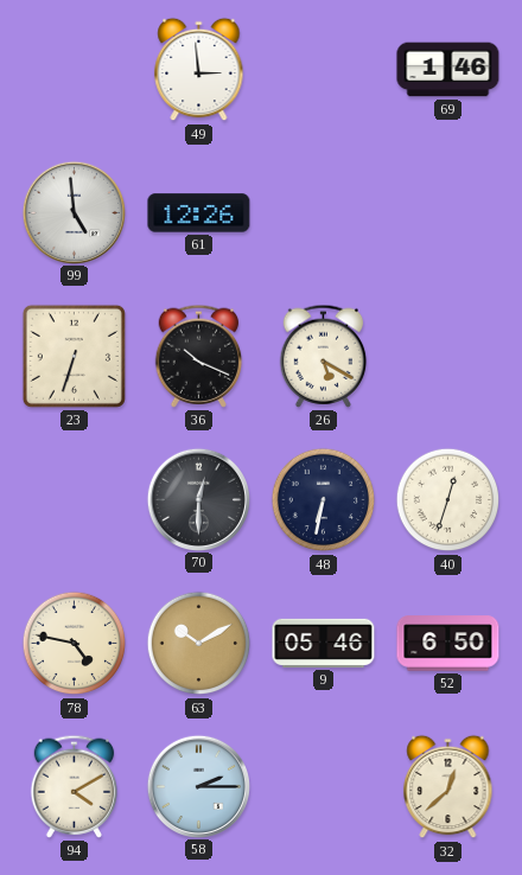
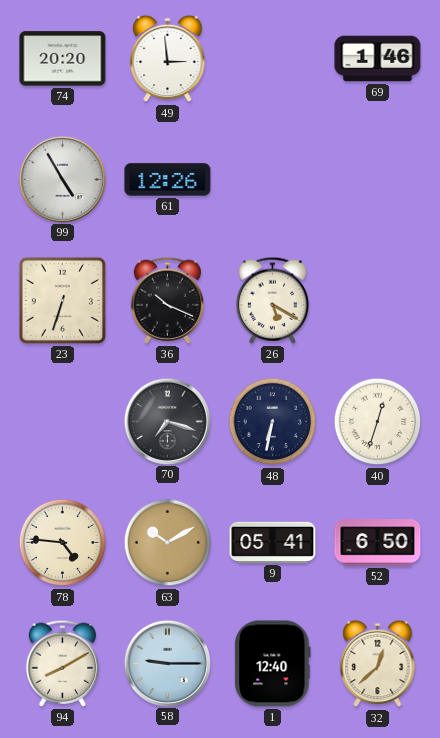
74: none -> 20:20
99: 4:59 -> 4:55
70: 12:30 -> 7:18
78: 4:47 -> 4:46
9: 05:46 -> 05:41
94: 4:10 -> 8:10
58: 2:15 -> 9:15
1: none -> 12:40
